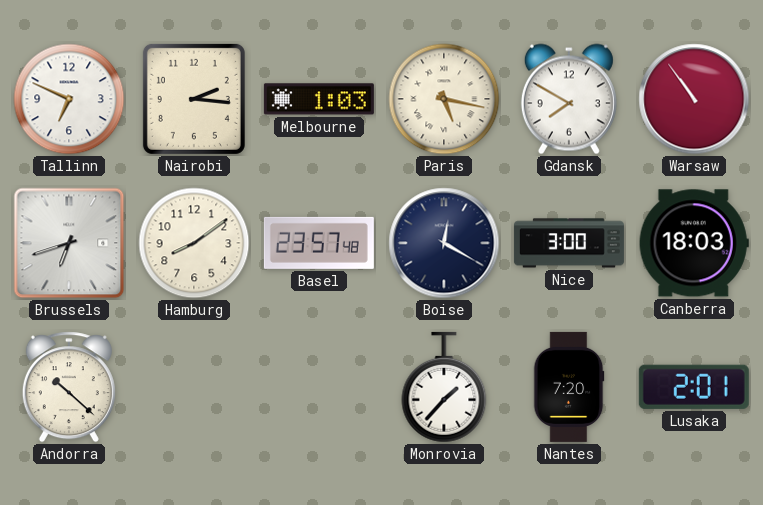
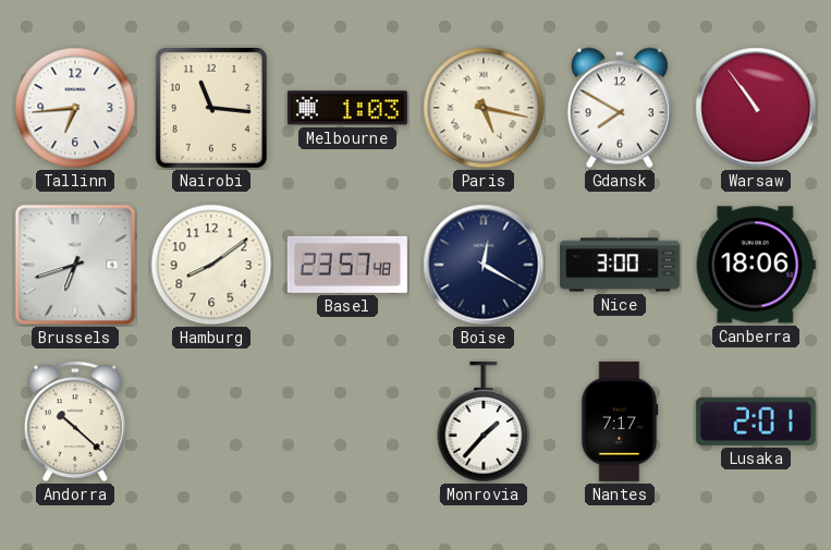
Tallinn: 6:49 -> 6:44
Nairobi: 2:16 -> 11:16
Canberra: 18:03 -> 18:06
Nantes: 7:20 -> 7:17
